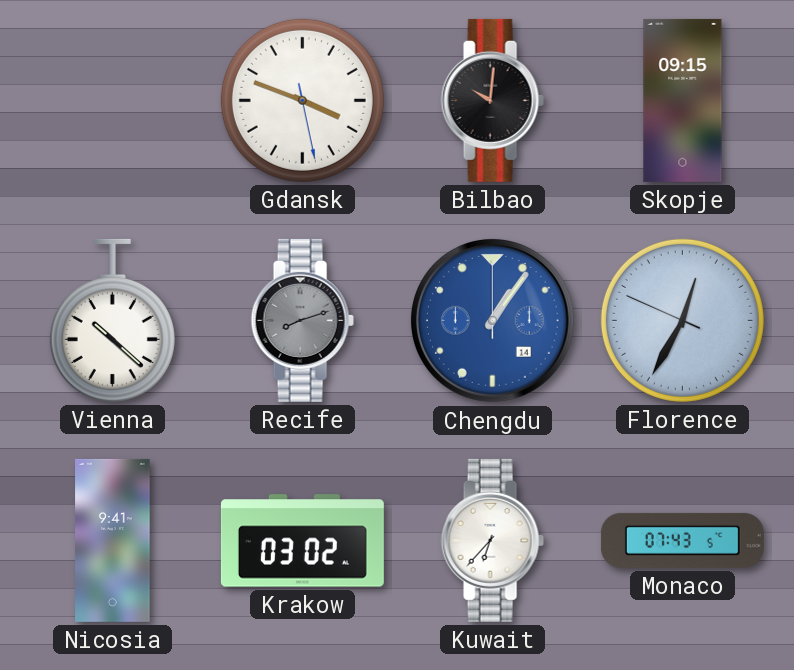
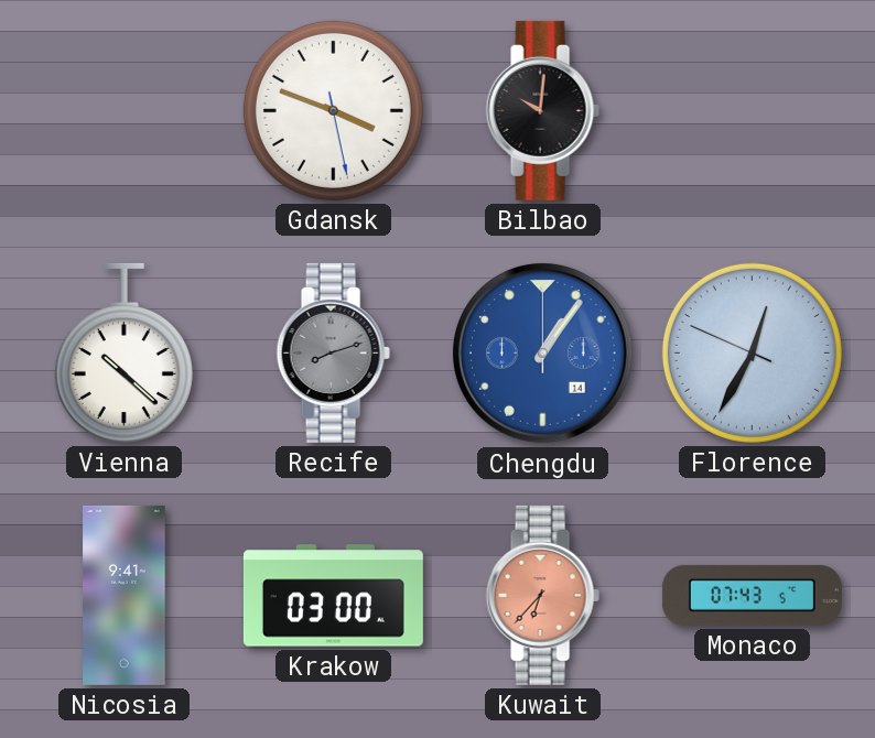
Skopje: 09:15 -> none
Krakow: 03:02 -> 03:00
Kuwait dial: white -> salmon
